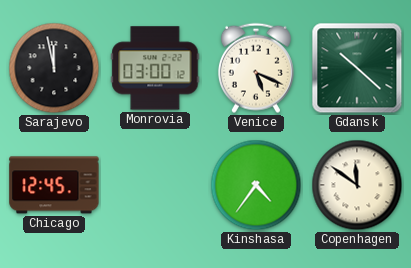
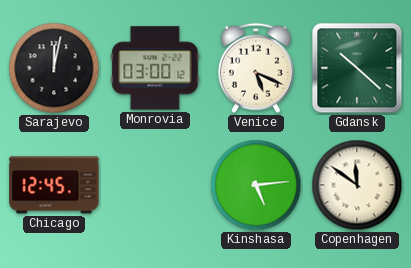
Sarajevo: 11:58 -> 12:02
Kinshasa: 4:36 -> 5:14
